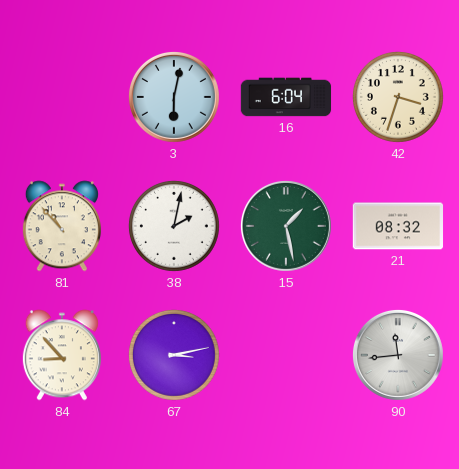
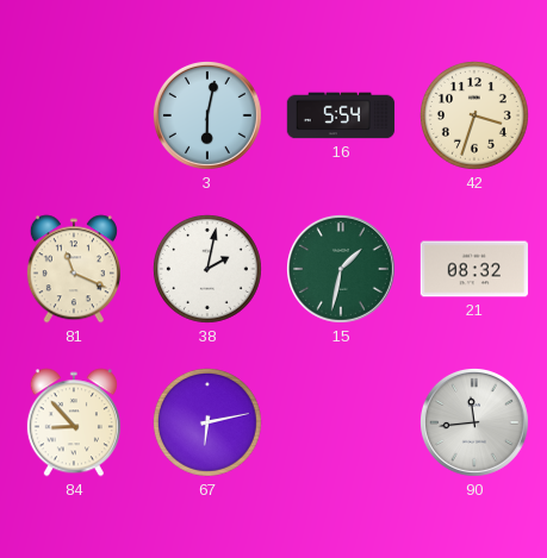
16: 6:04 -> 5:54
81: 10:53 -> 11:19
15: 1:28 -> 1:32
67: 3:13 -> 6:13
